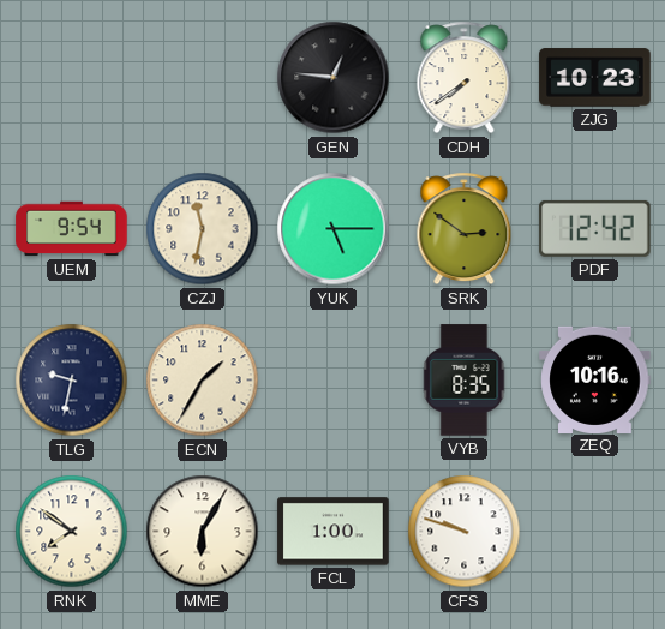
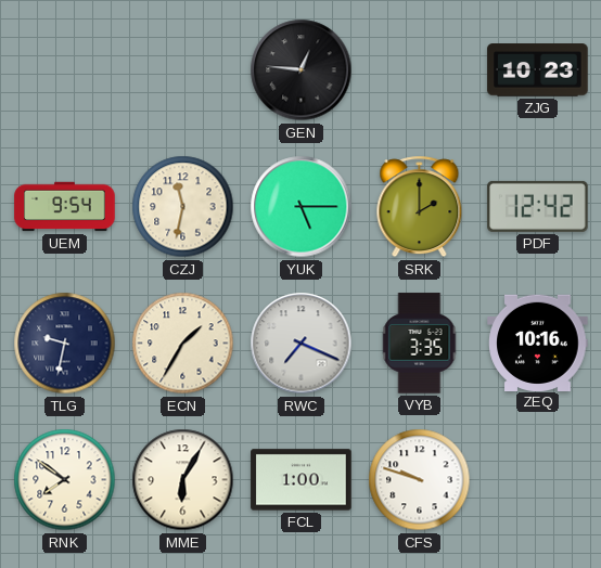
CDH: 7:39 -> none
SRK: 2:51 -> 2:00
RWC: none -> 7:19
VYB: 8:35 -> 3:35
